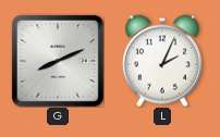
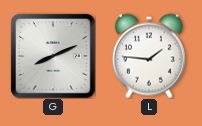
L: 2:04 -> 1:46
